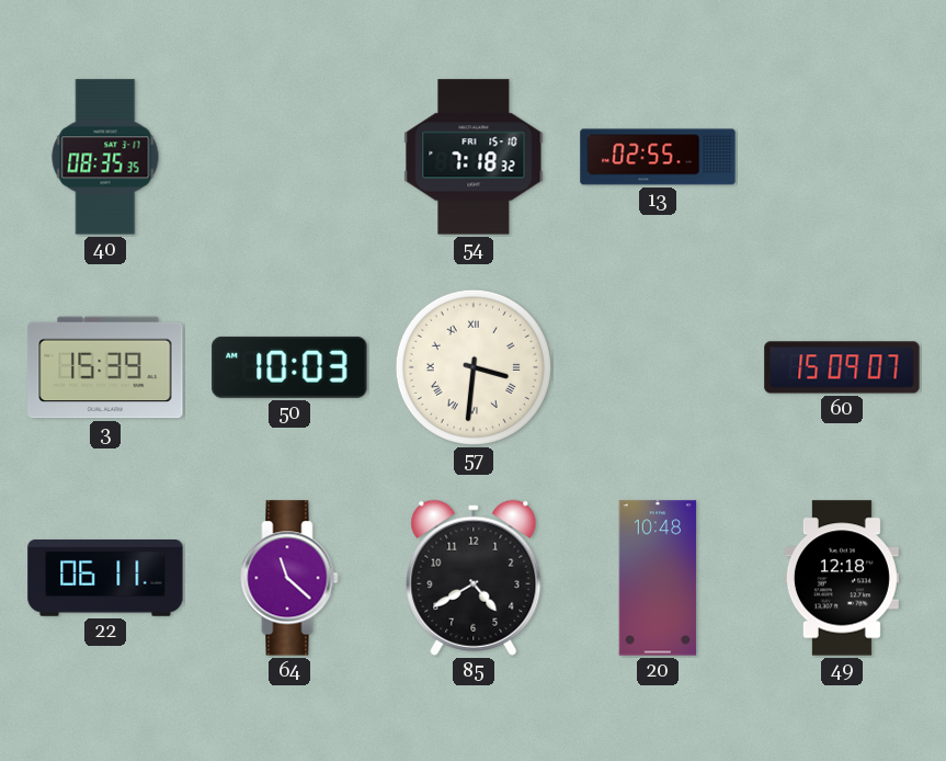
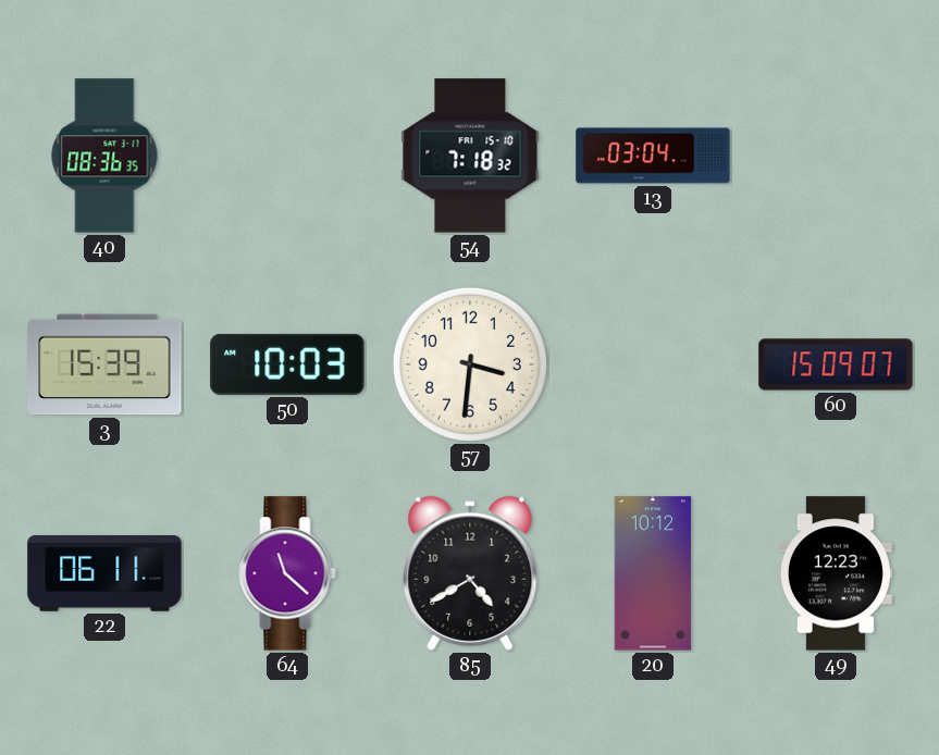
40: 08:35 -> 08:36
13: 02:55 -> 03:04
57 numerals: Roman -> Arabic
20: 10:48 -> 10:12
49: 12:18 -> 12:23
